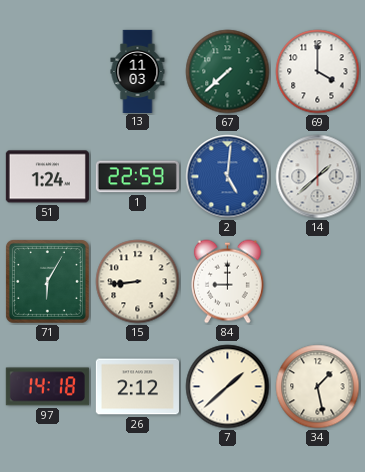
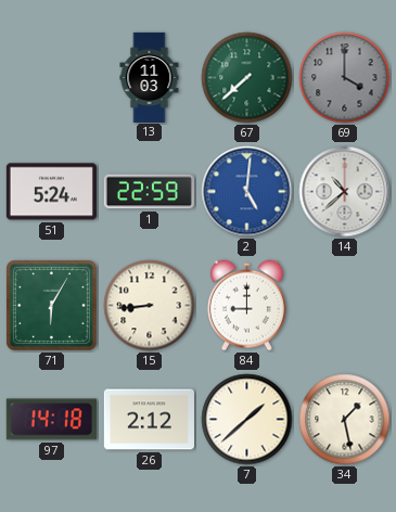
69 dial: white -> grey
51: 1:24 -> 5:24
14: 1:38 -> 10:38
